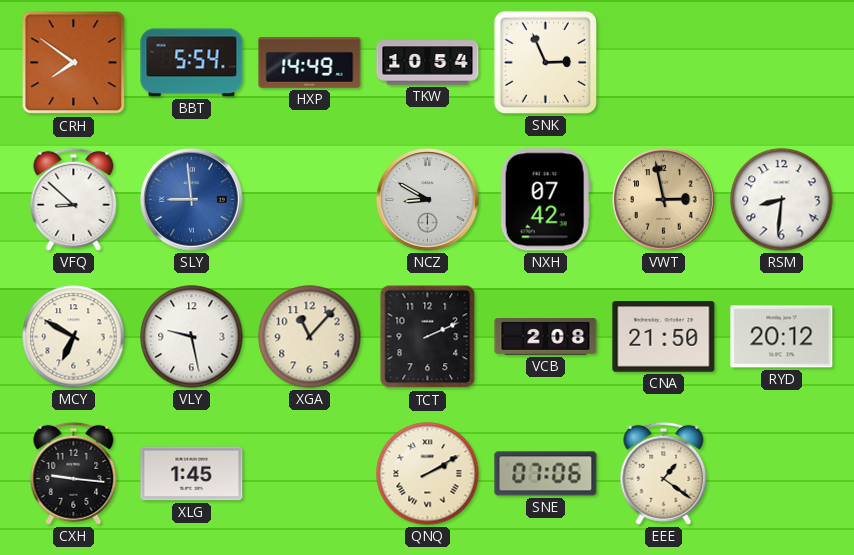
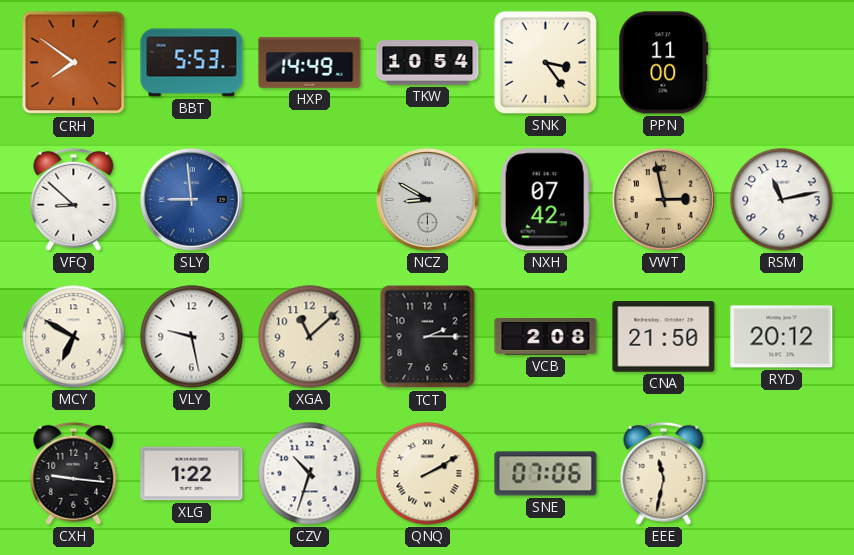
BBT: 5:54 -> 5:53
SNK: 2:56 -> 3:24
PPN: none -> 11:00
RSM: 8:31 -> 11:13
XGA: 11:07 -> 11:08
TCT: 2:11 -> 2:15
XLG: 1:45 -> 1:22
CZV: none -> 10:33
EEE: 1:21 -> 11:32
